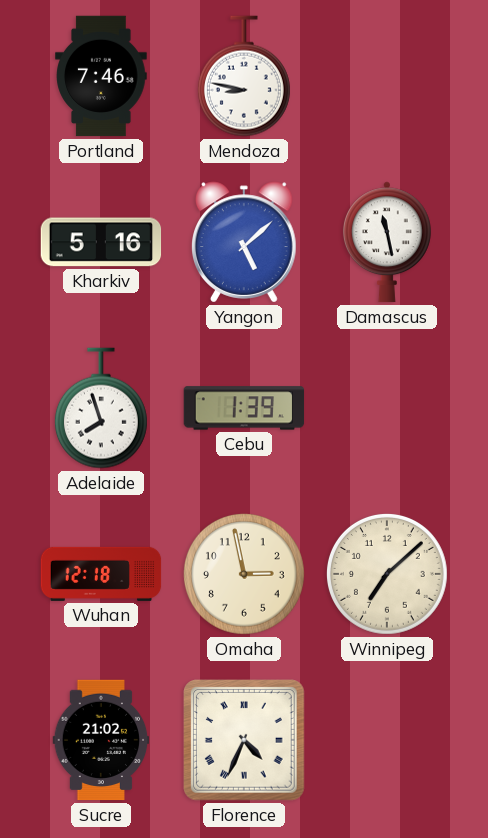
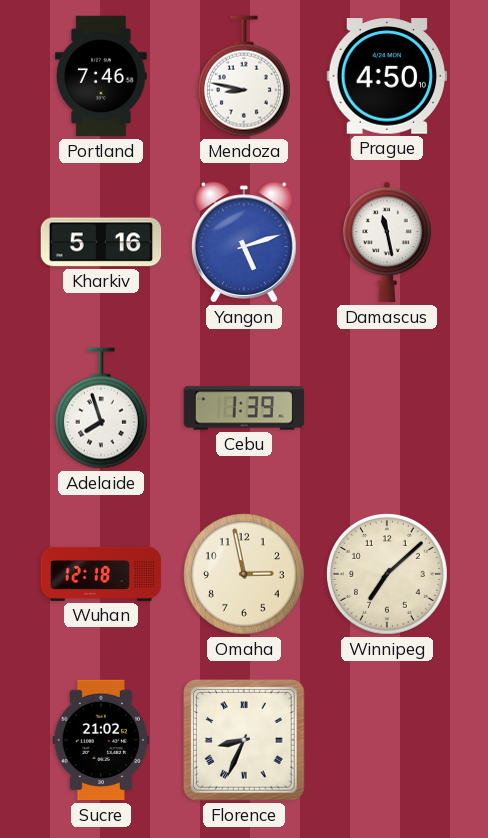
Prague: none -> 4:50
Yangon: 5:08 -> 5:12
Florence: 4:34 -> 8:34
